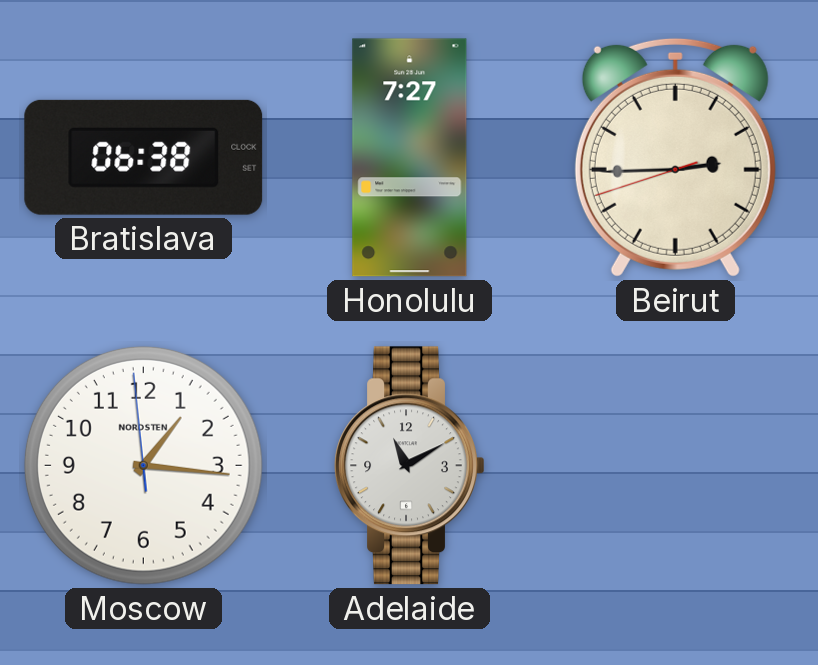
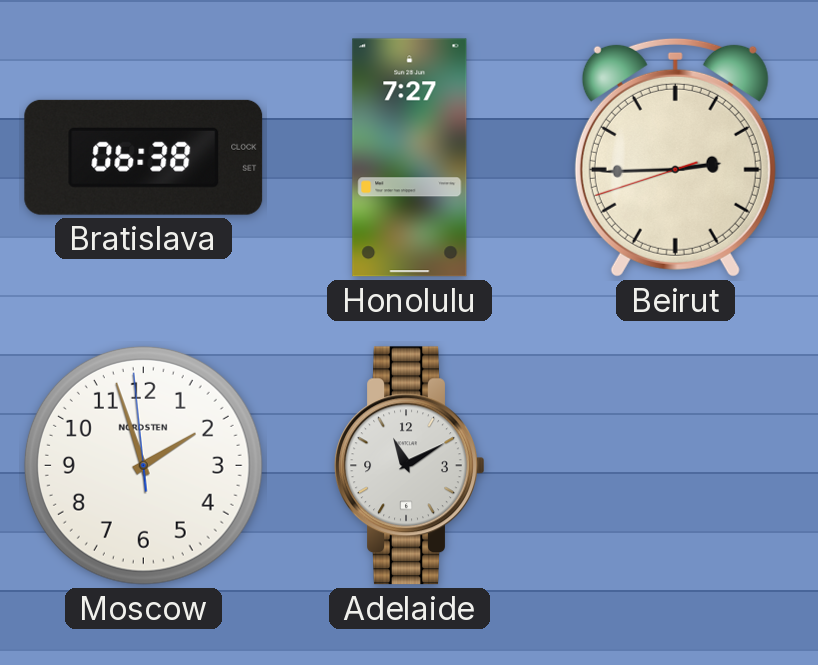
Moscow: 1:15 -> 1:56
